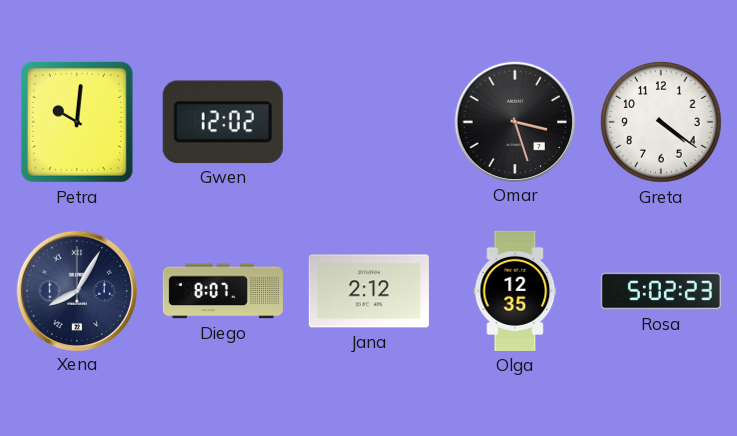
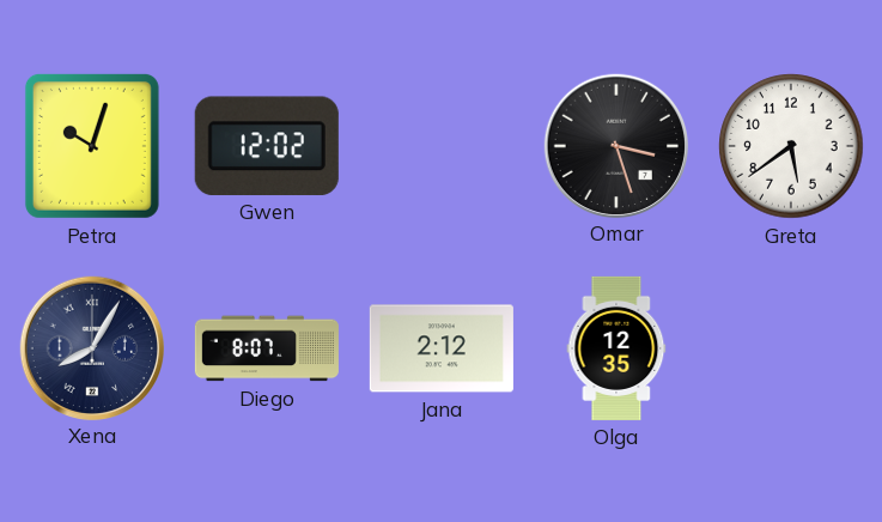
Petra: 10:01 -> 10:03
Greta: 4:21 -> 5:39
Rosa: 5:02 -> none
